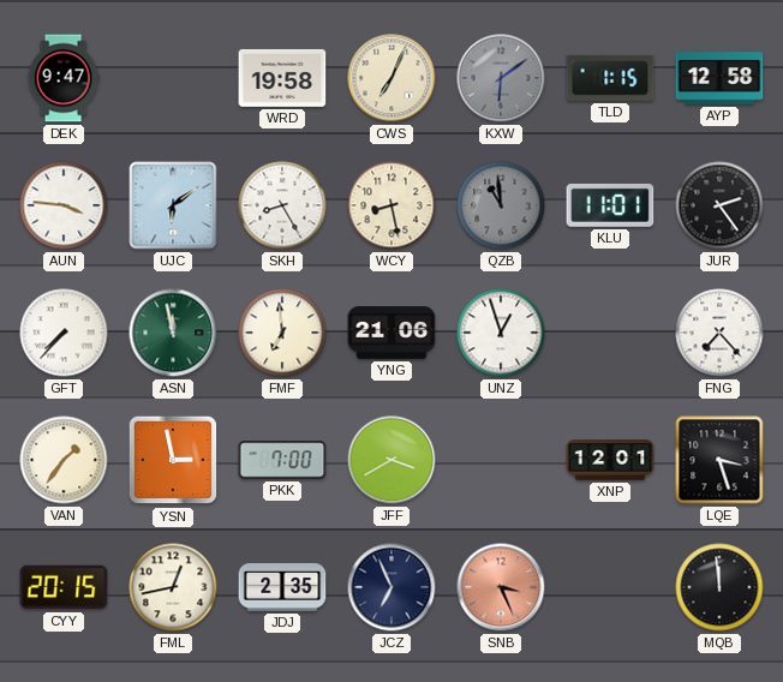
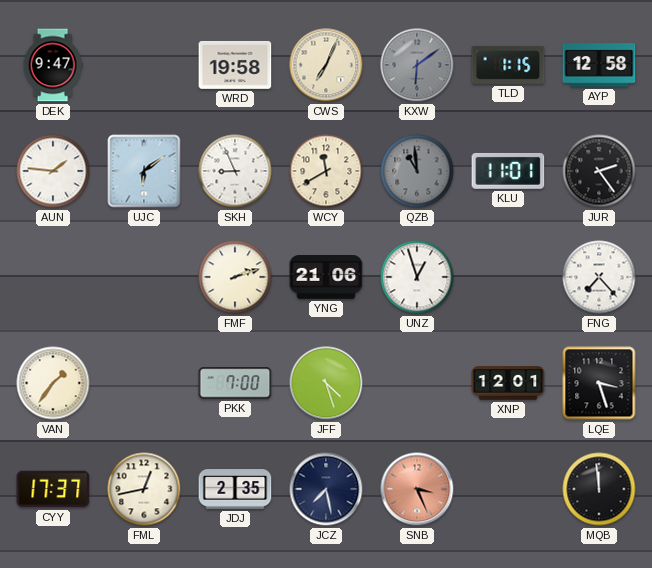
AUN: 3:46 -> 1:46
SKH: 8:25 -> 8:56
WCY: 8:28 -> 11:40
GFT: 7:37 -> none
ASN: 11:58 -> none
FMF: 6:59 -> 2:12
YSN: 2:58 -> none
JFF: 3:40 -> 4:27
CYY: 20:15 -> 17:37
JCZ: 6:56 -> 7:28
